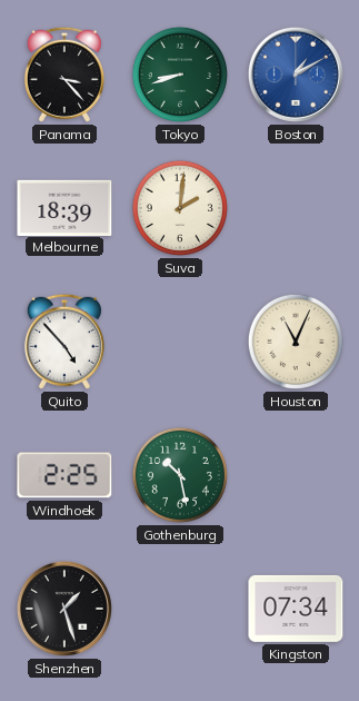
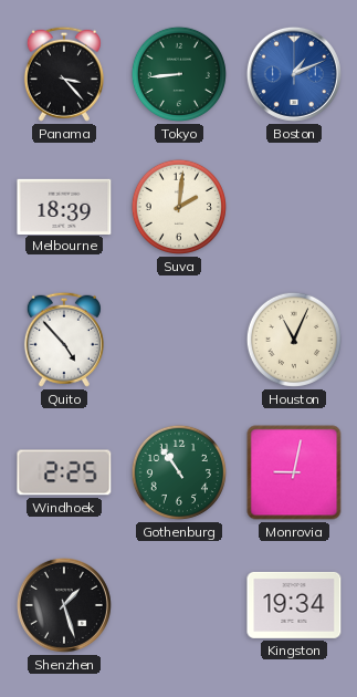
Tokyo: 8:42 -> 8:44
Boston: 1:10 -> 1:11
Gothenburg: 10:28 -> 10:54
Monrovia: none -> 9:02
Kingston: 07:34 -> 19:34
